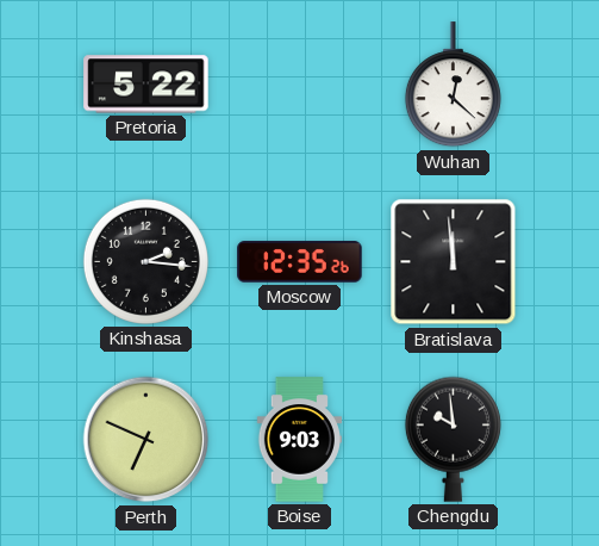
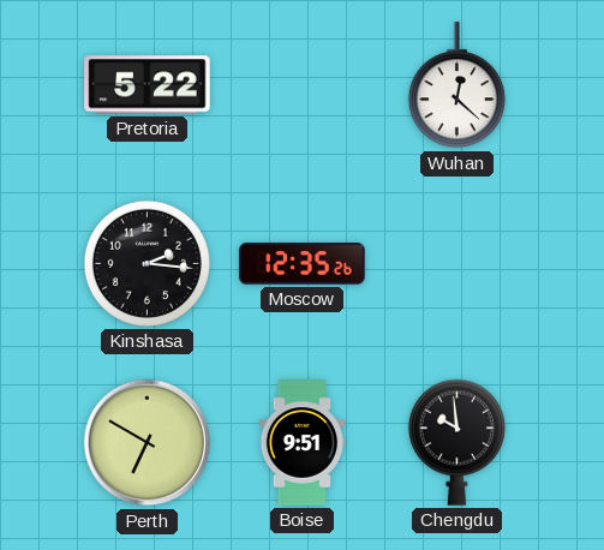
Bratislava: 11:59 -> none
Perth: 6:49 -> 6:50
Boise: 9:03 -> 9:51
